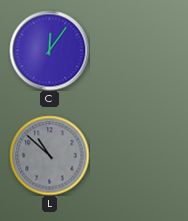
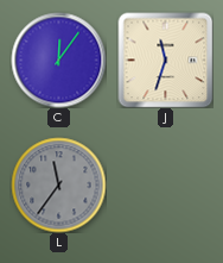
J: none -> 11:33
L: 10:52 -> 11:36
